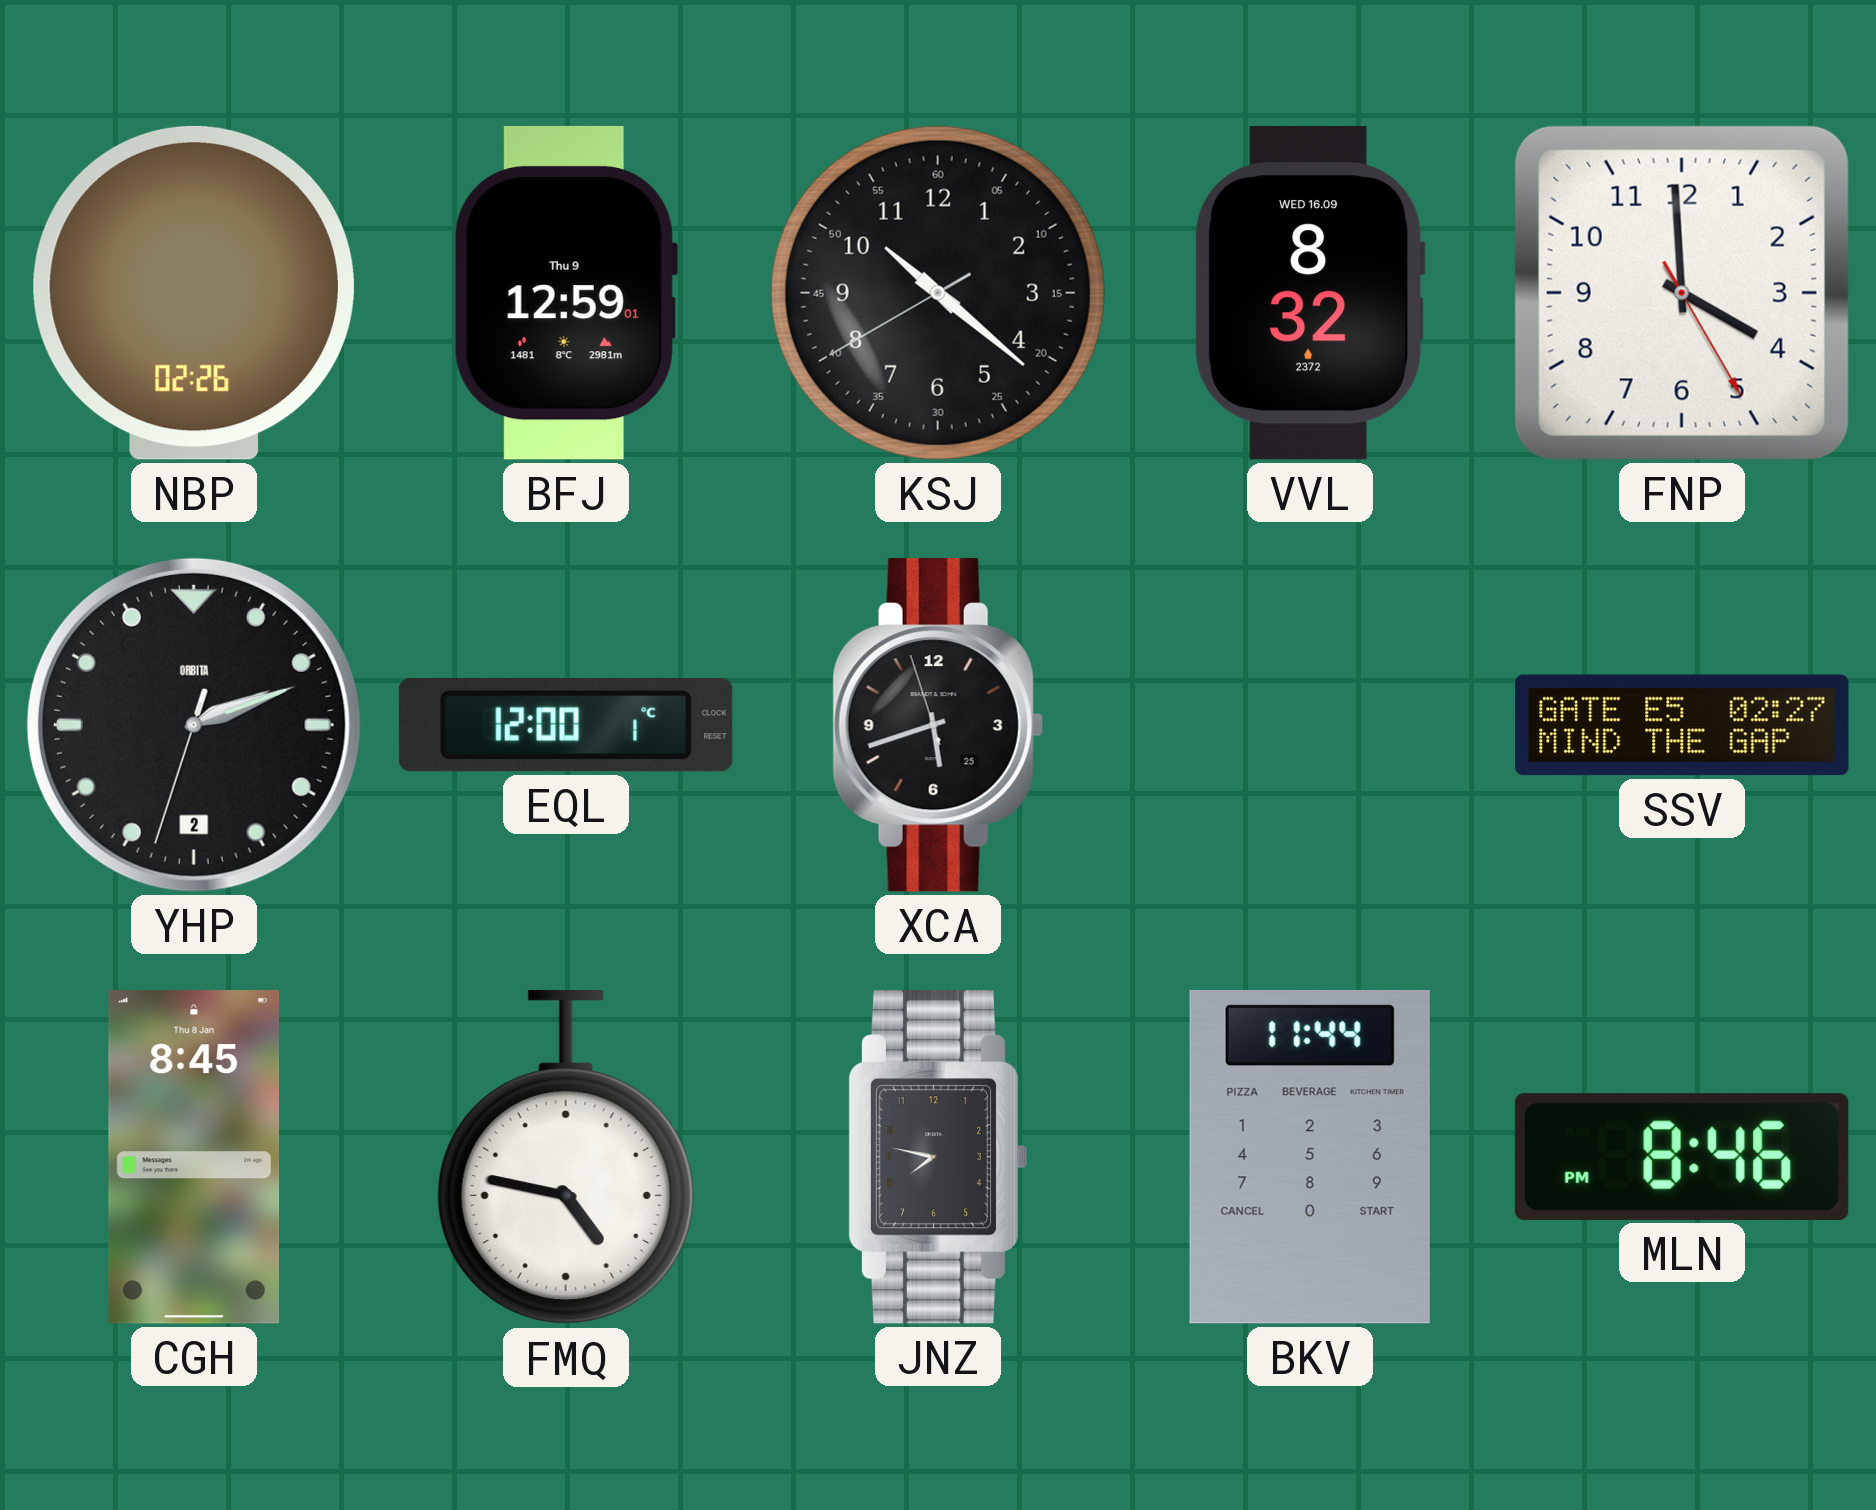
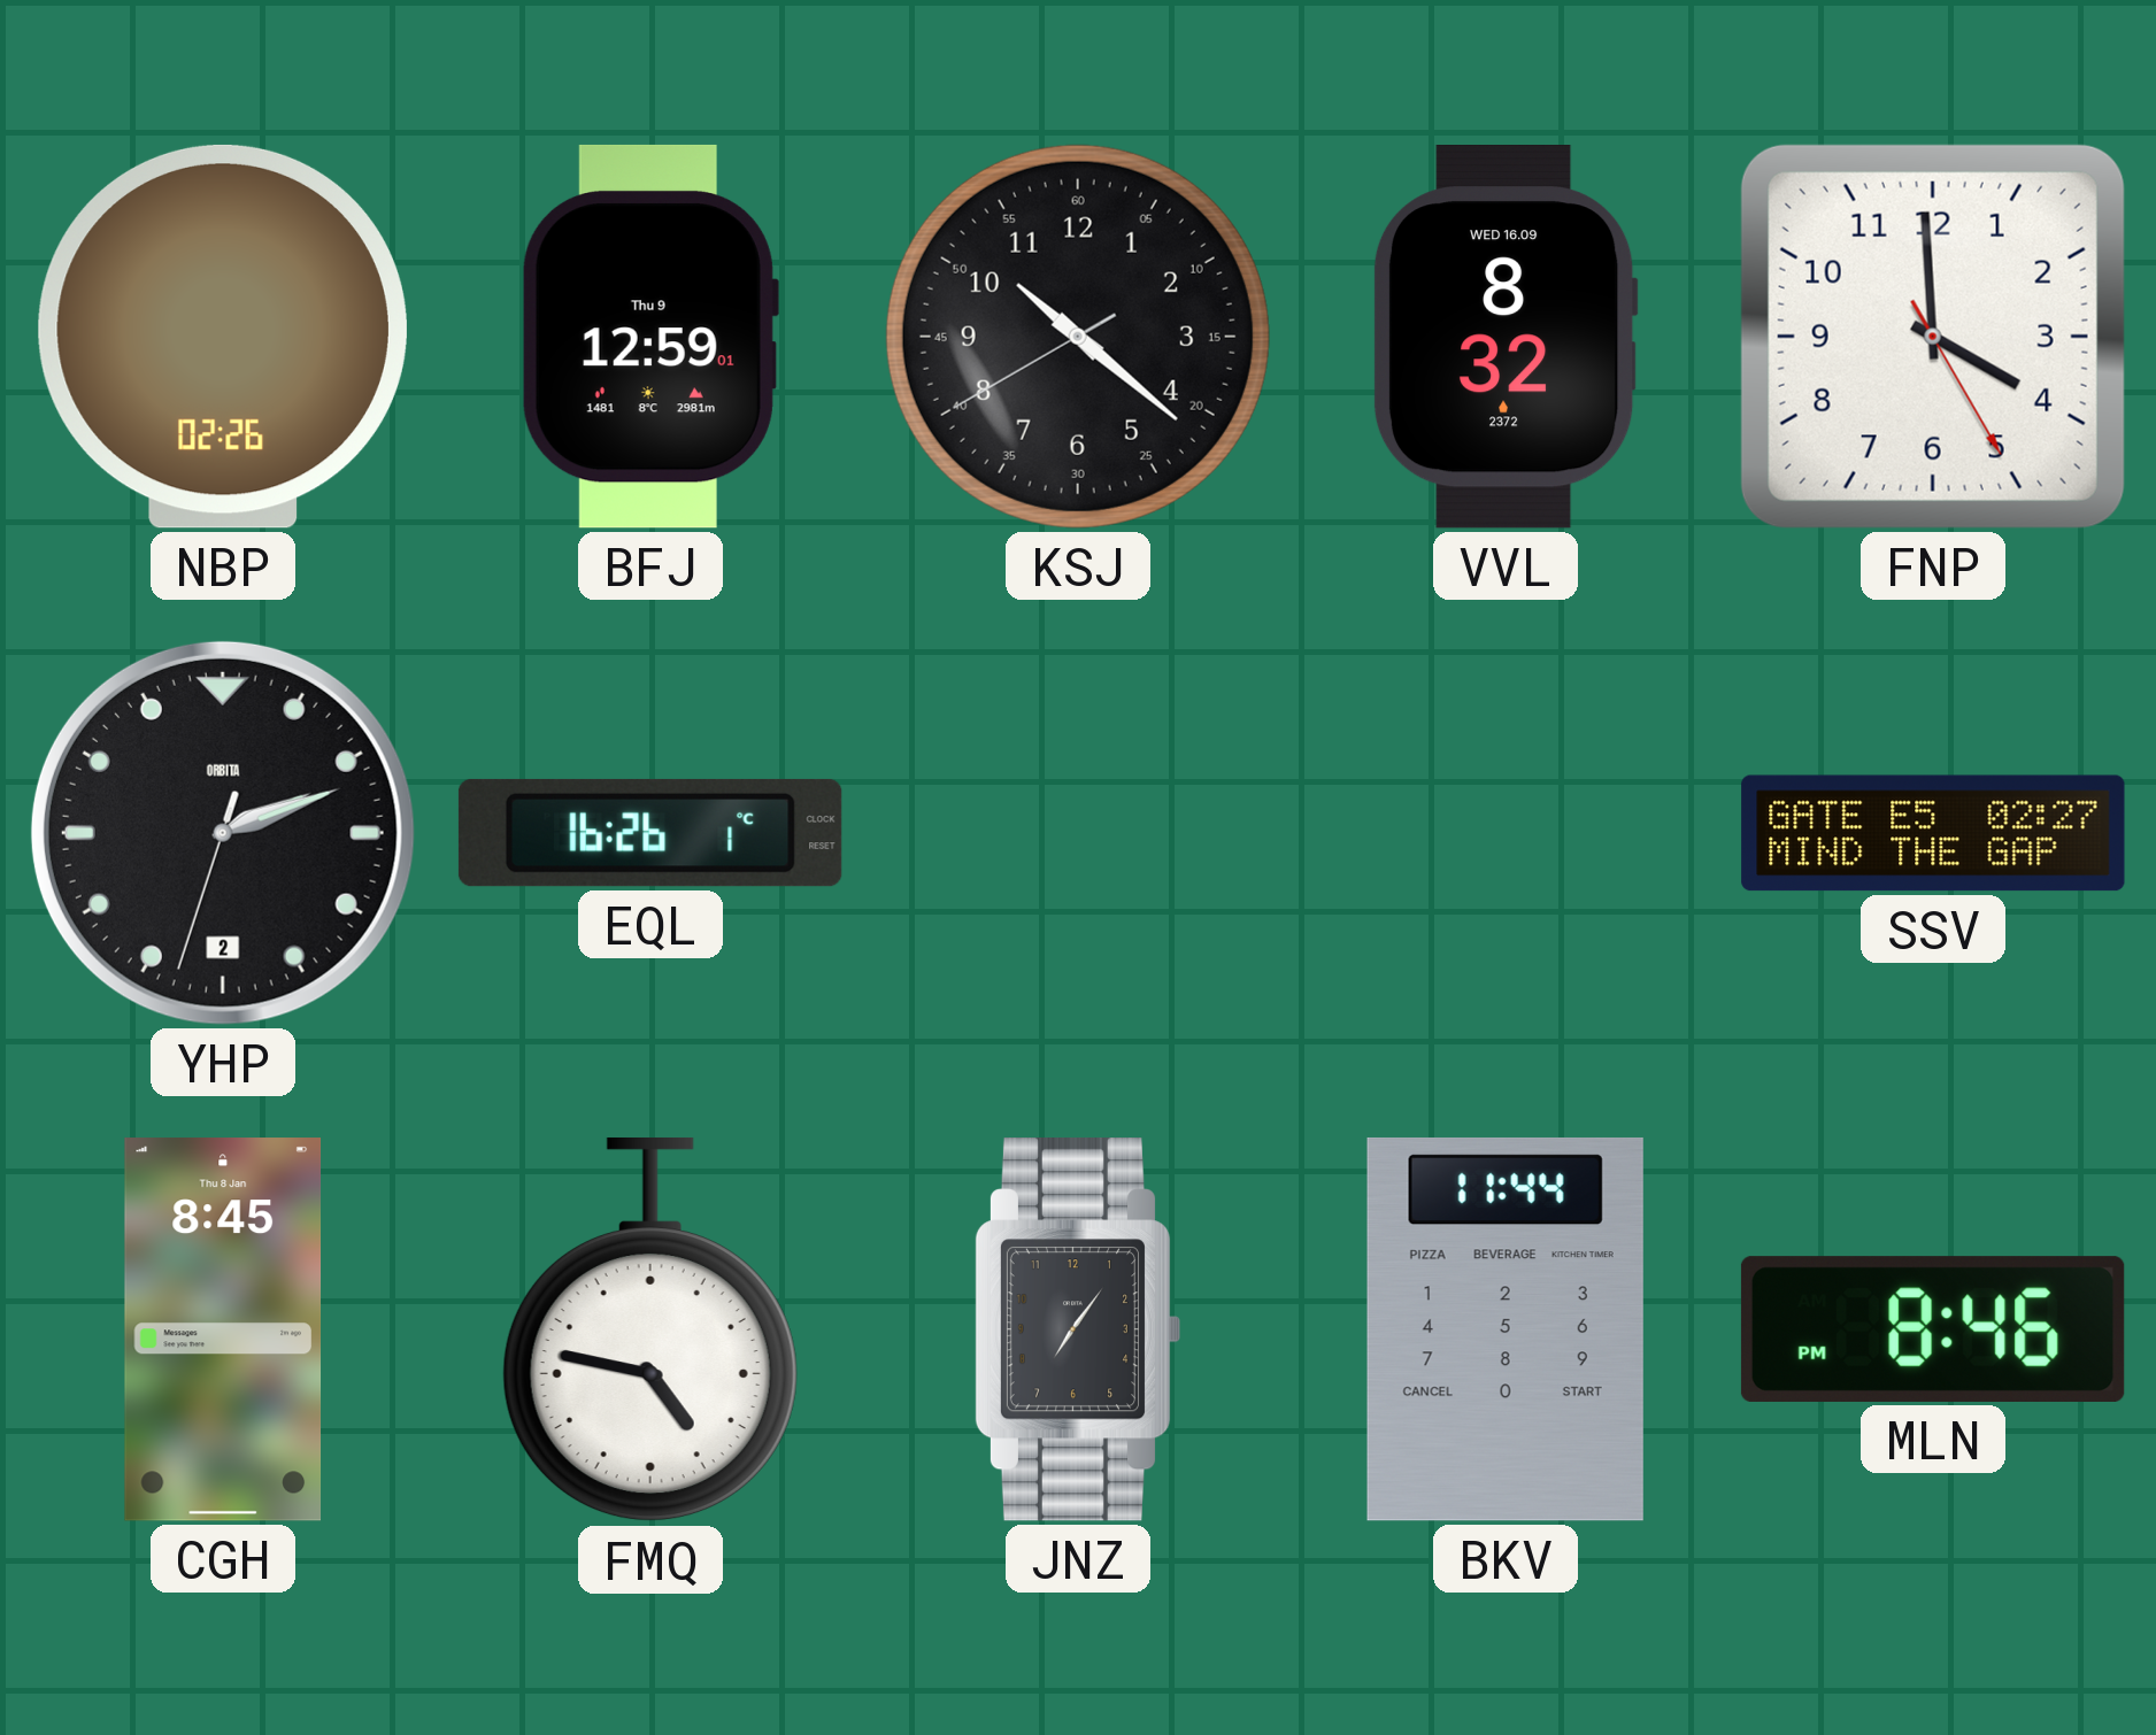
EQL: 12:00 -> 16:26
XCA: 5:41 -> none
JNZ: 7:47 -> 7:06
